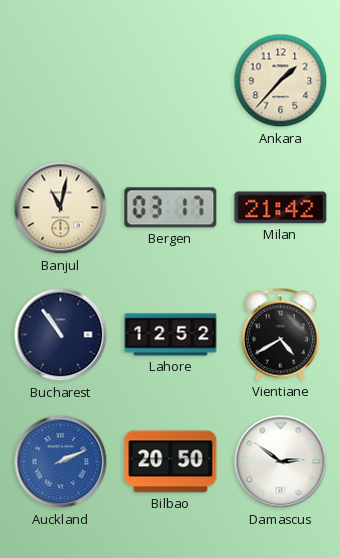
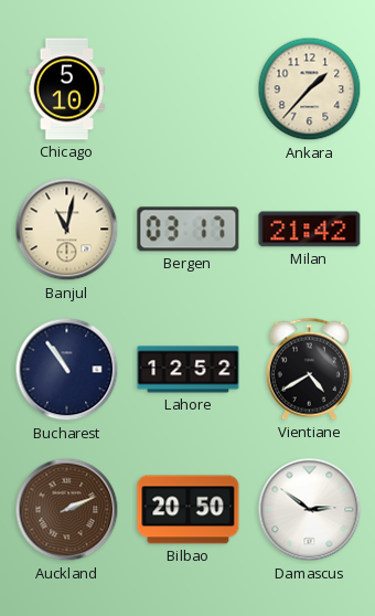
Chicago: none -> 5:10
Auckland dial: blue -> brown
